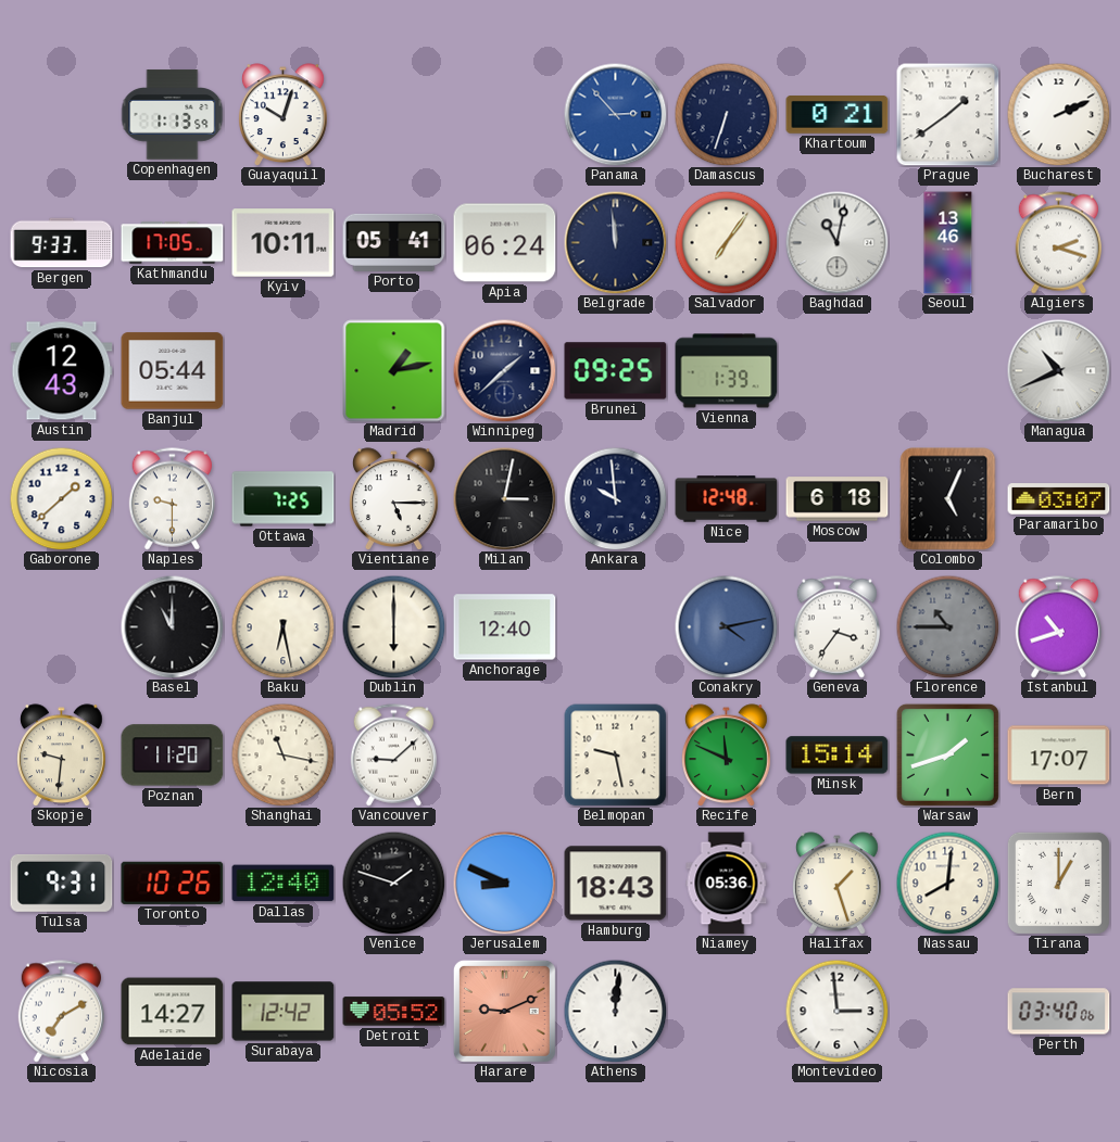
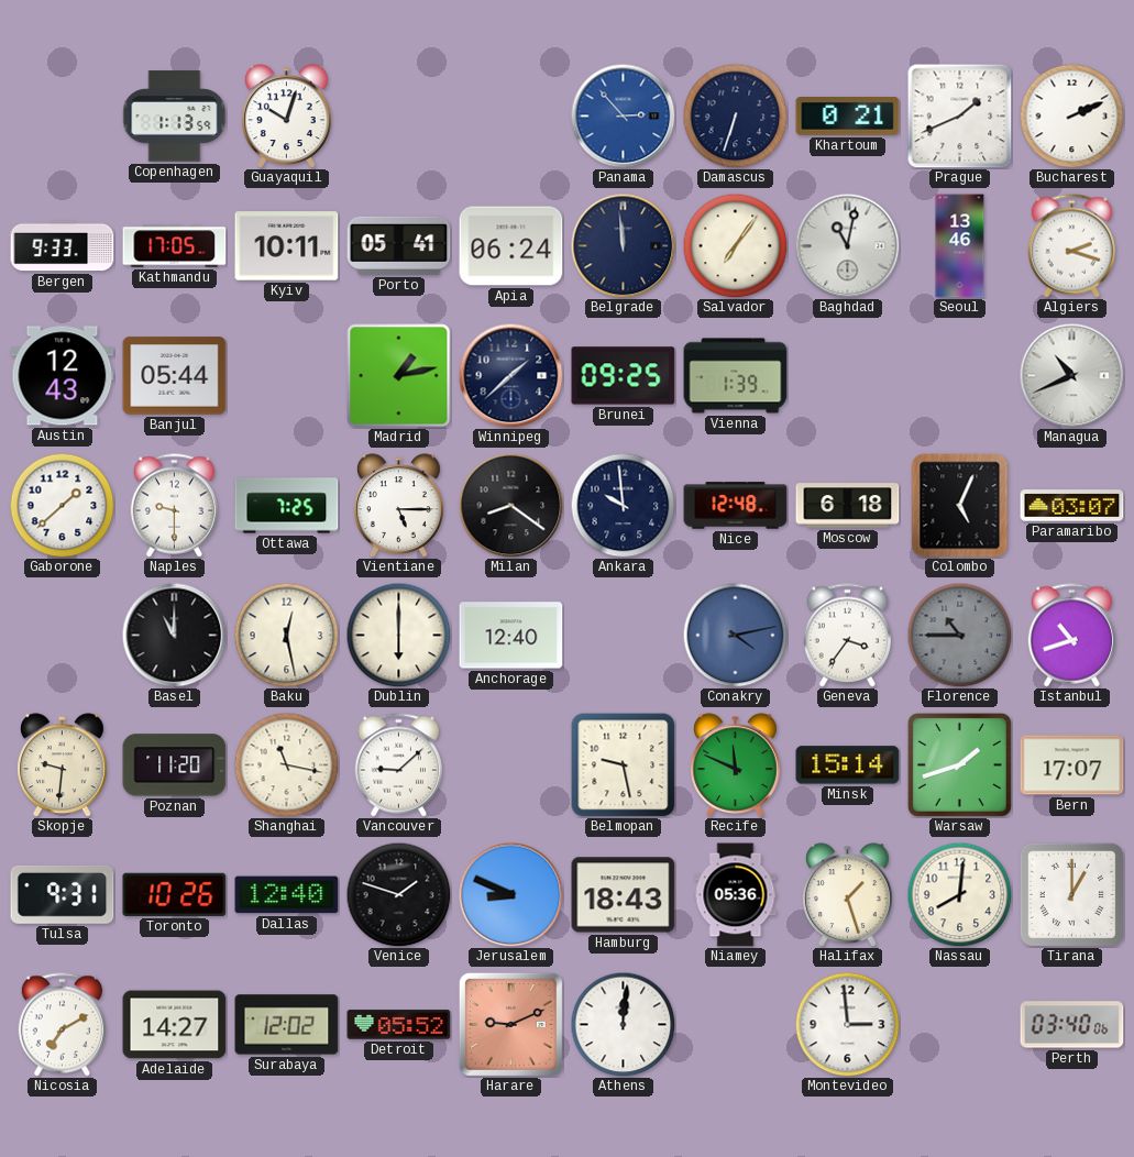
Prague: 1:39 -> 1:41
Milan: 3:02 -> 8:21
Baku: 6:28 -> 12:28
Surabaya: 12:42 -> 12:02
